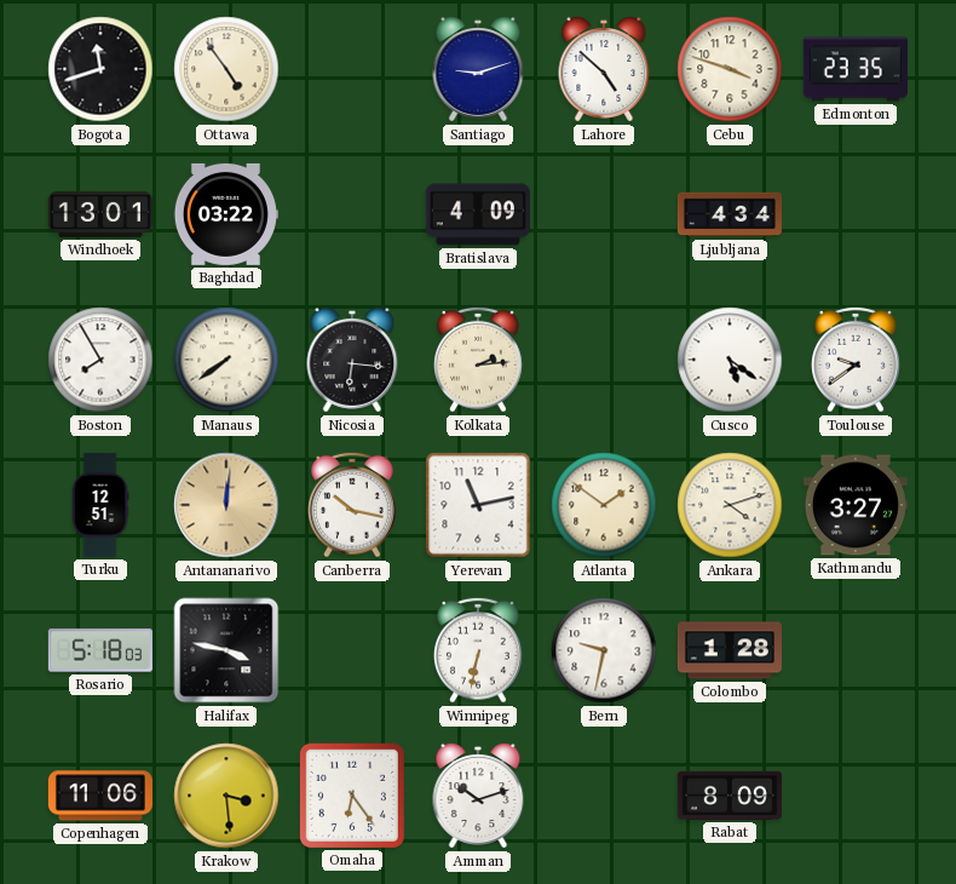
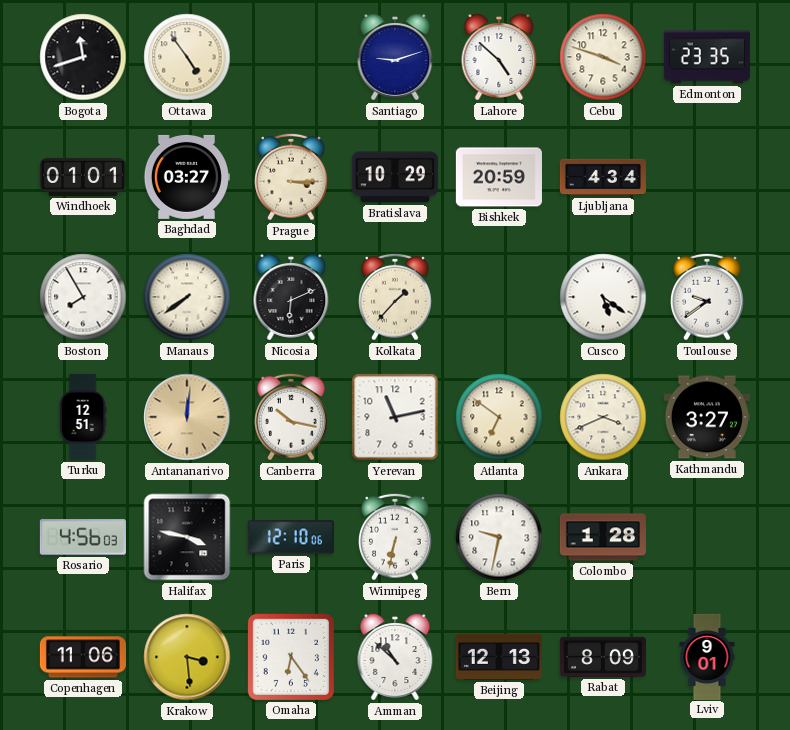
Windhoek: 13:01 -> 01:01
Baghdad: 03:22 -> 03:27
Prague: none -> 3:15
Bratislava: 4:09 -> 10:29
Bishkek: none -> 20:59
Nicosia: 6:16 -> 6:11
Kolkata: 2:14 -> 1:37
Atlanta: 1:51 -> 6:51
Ankara: 4:12 -> 3:41
Rosario: 5:18 -> 4:56
Paris: none -> 12:10
Amman: 10:12 -> 10:52
Beijing: none -> 12:13
Lviv: none -> 9:01
